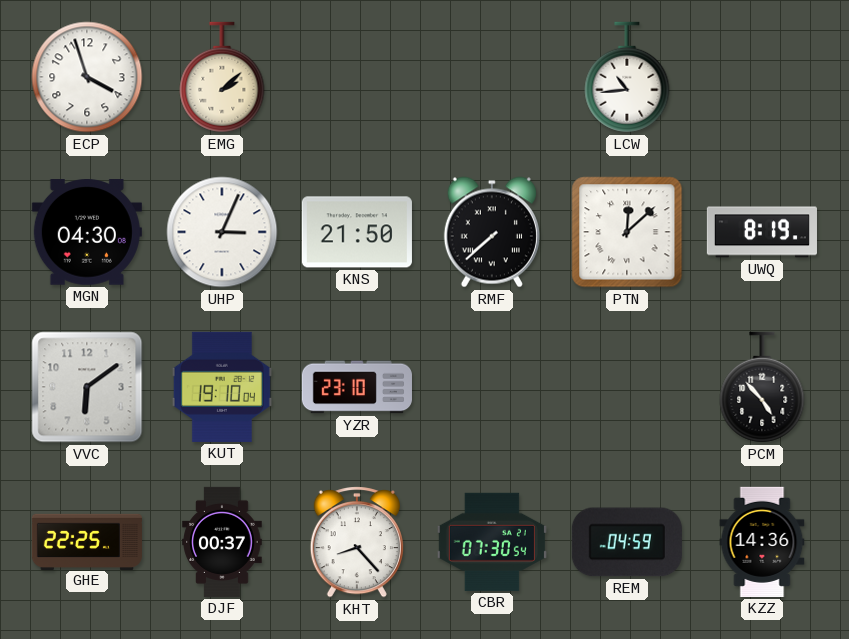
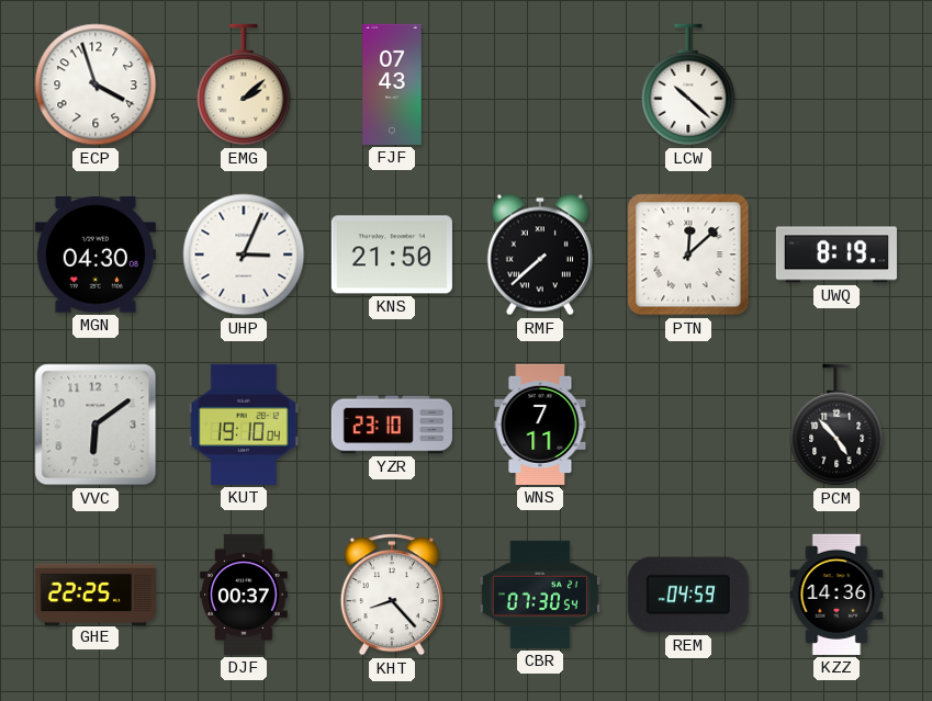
FJF: none -> 07:43
LCW: 10:44 -> 10:22
WNS: none -> 7:11
